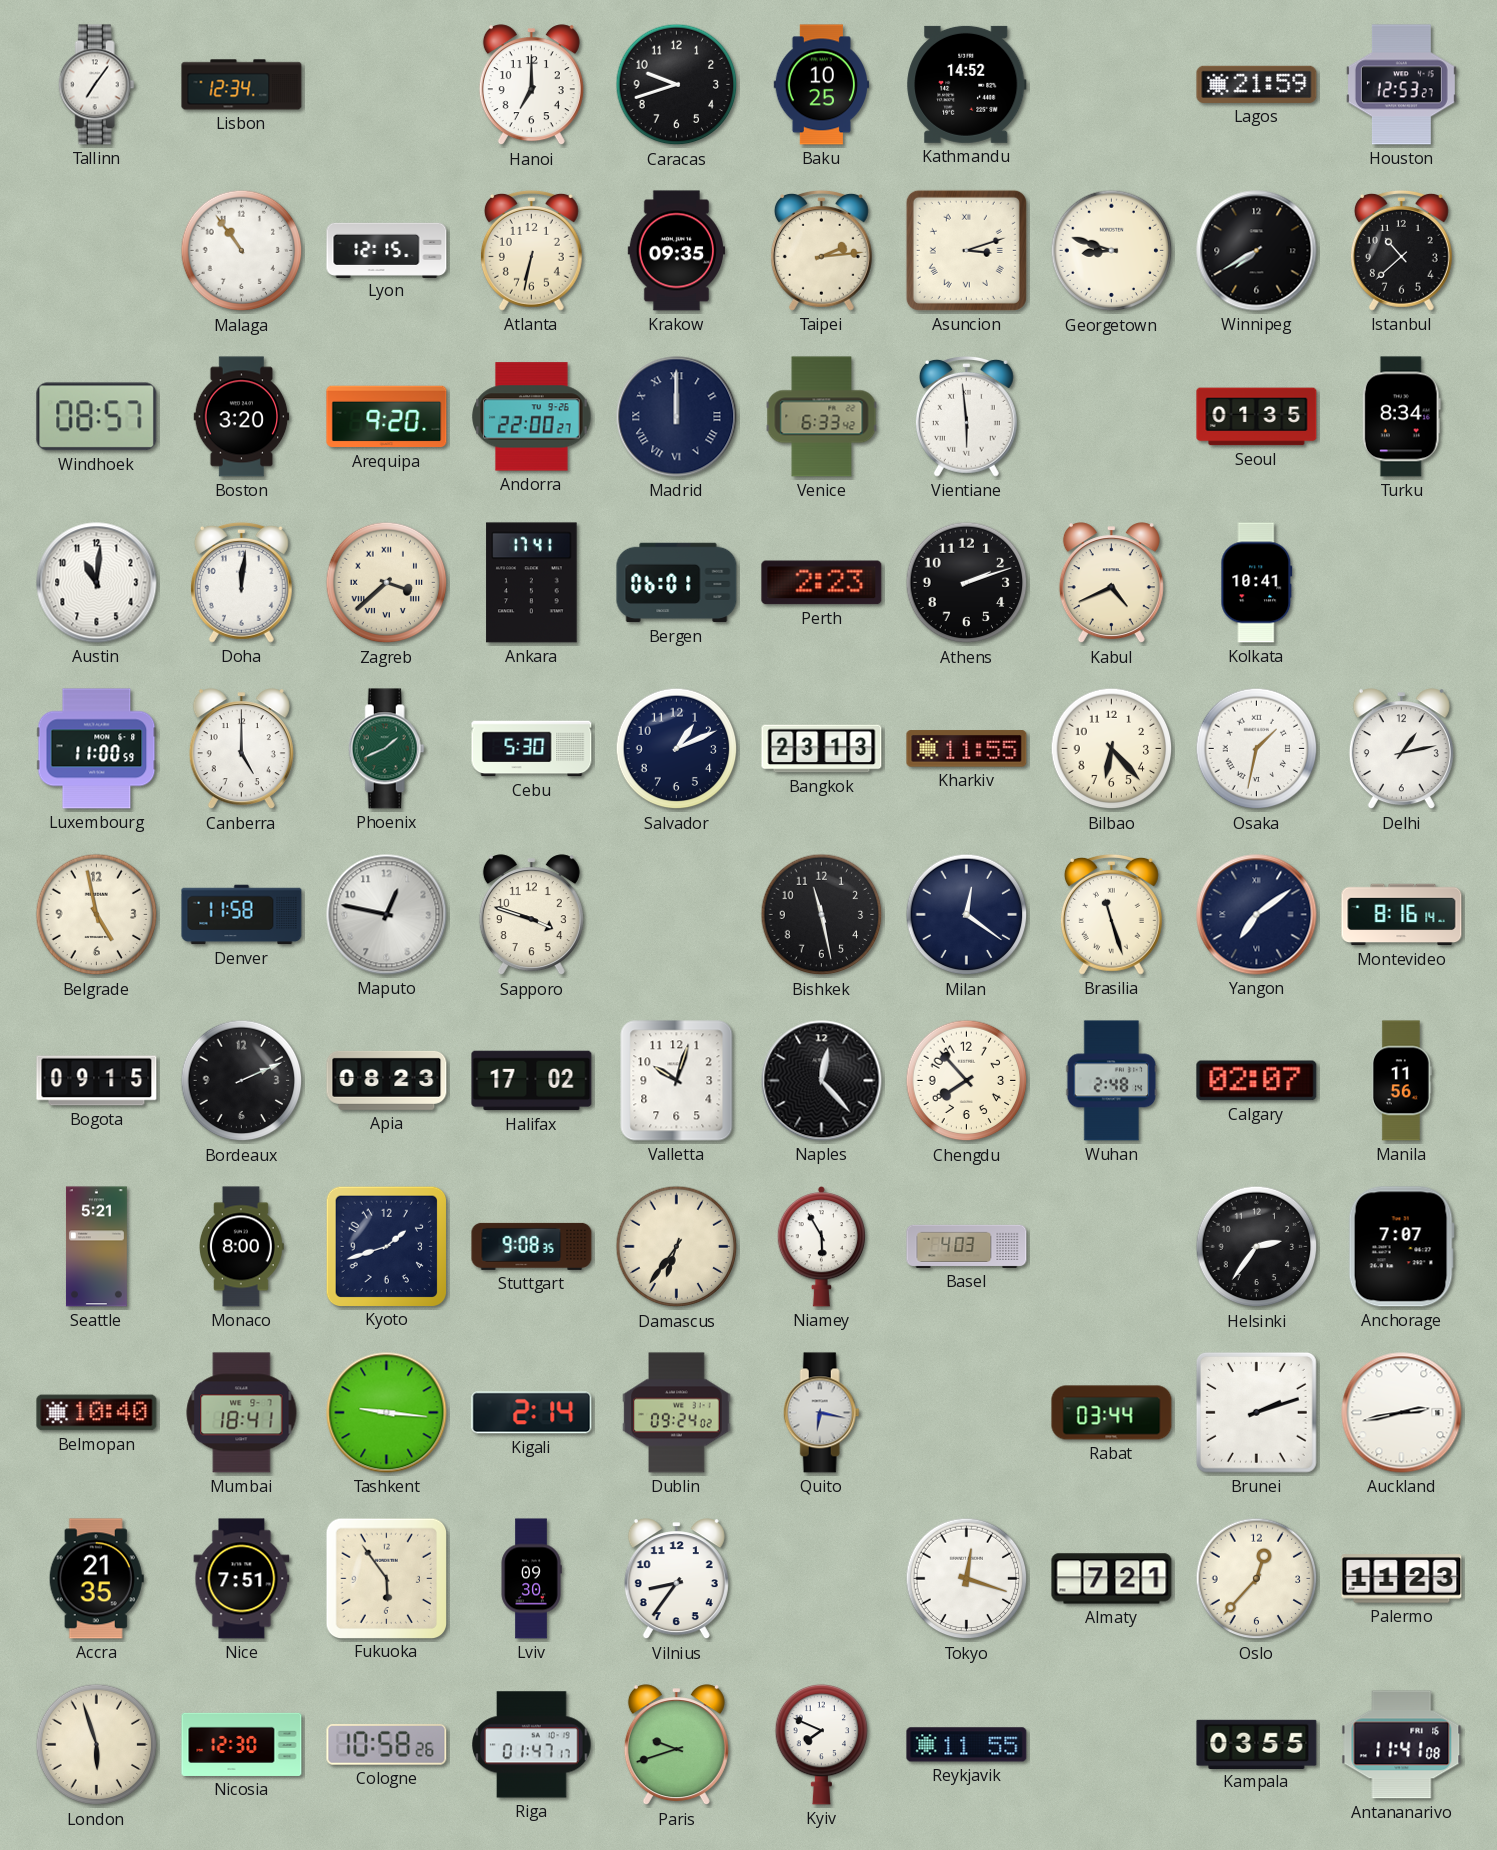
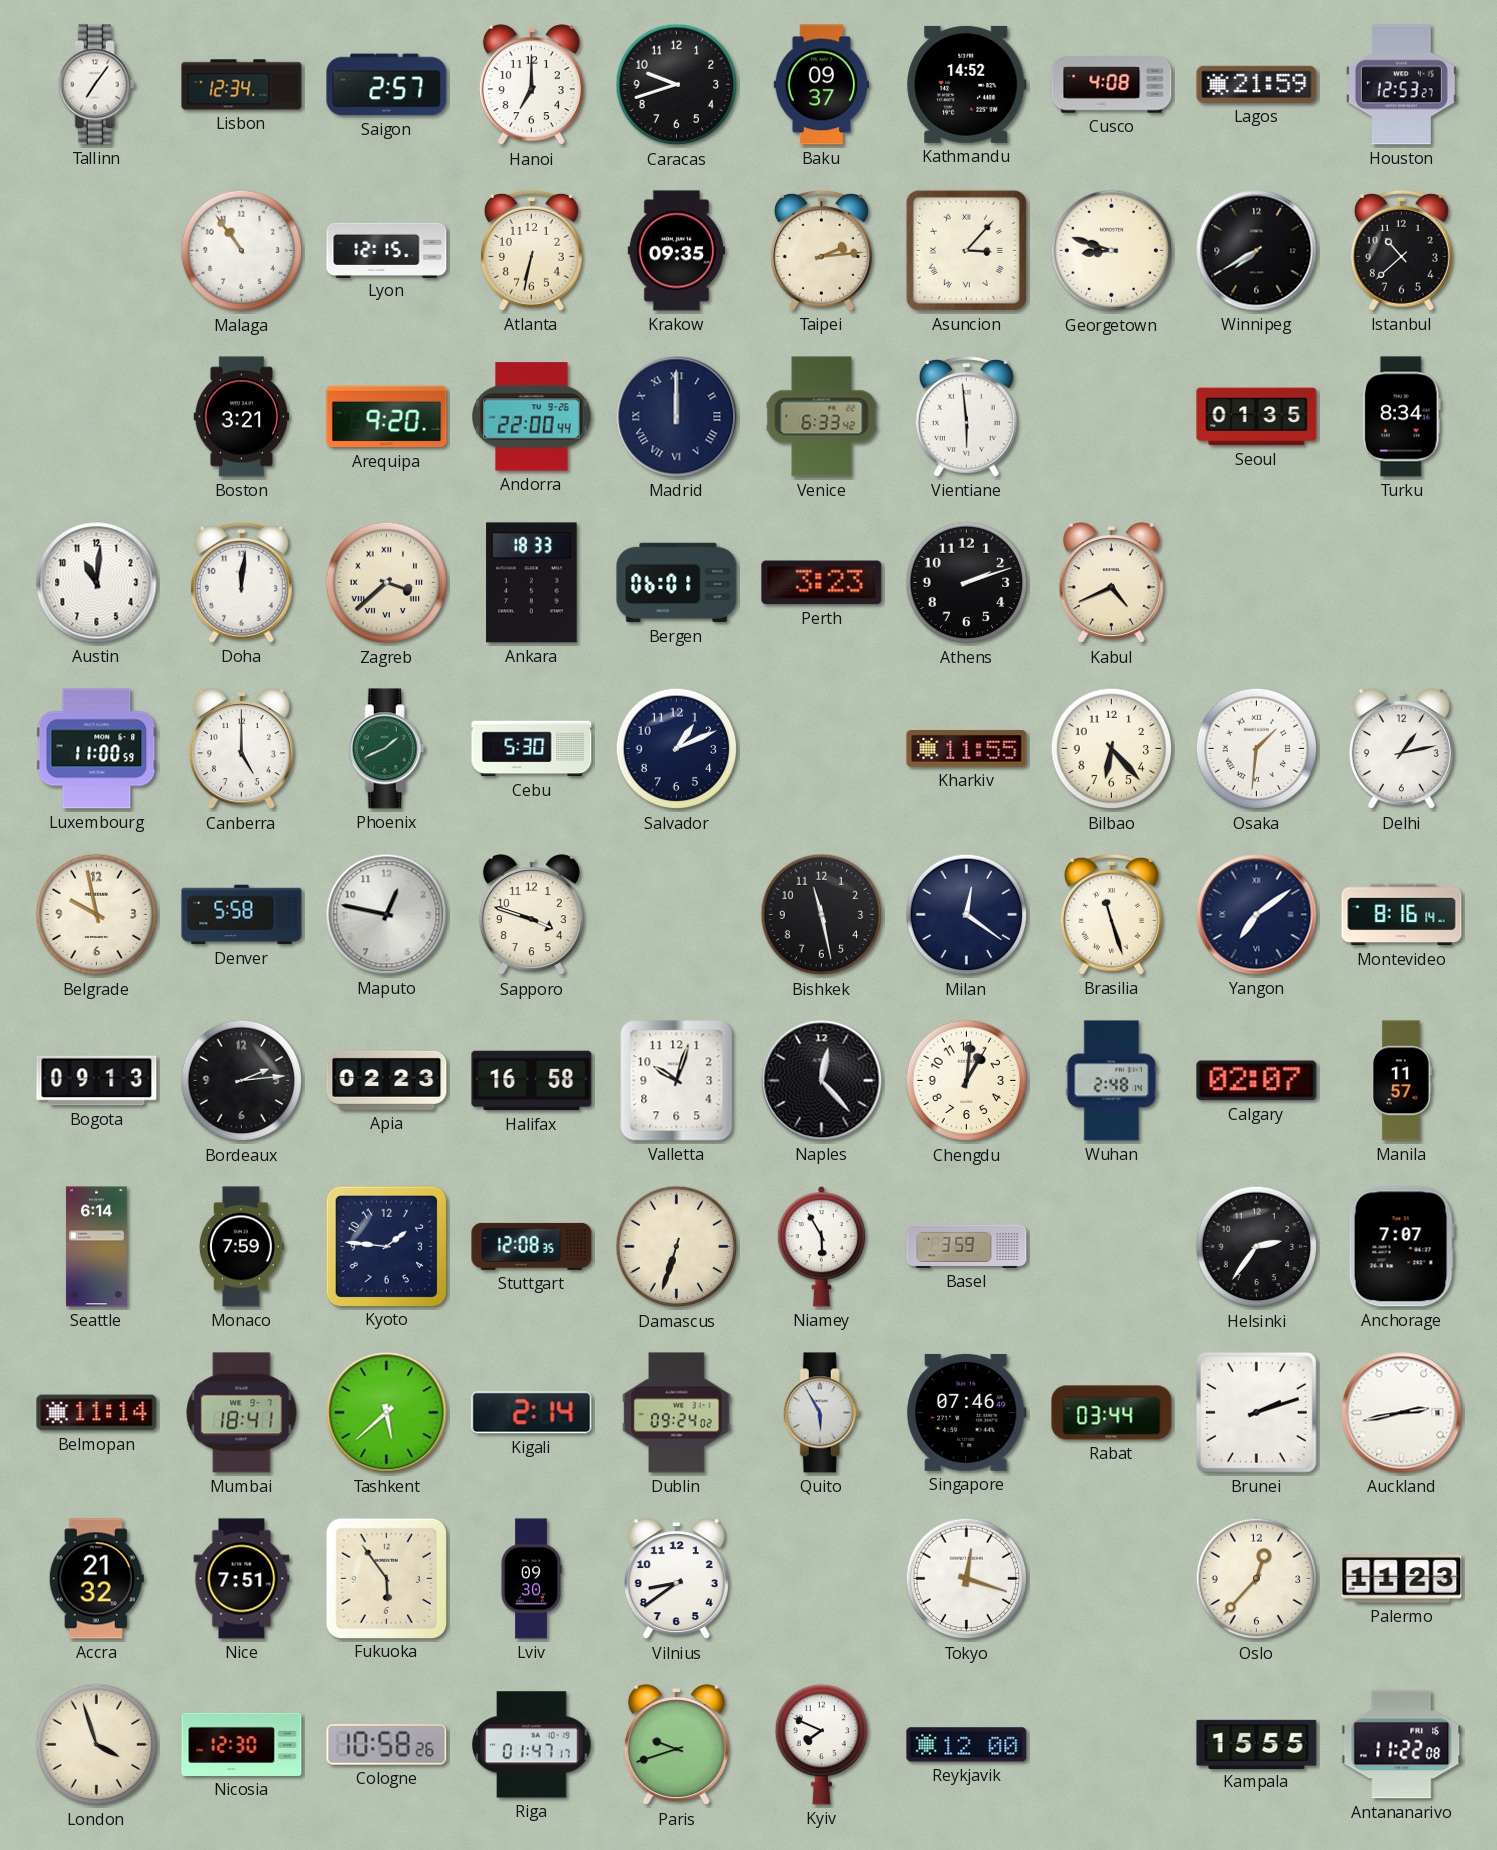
Saigon: none -> 2:57
Baku: 10:25 -> 09:37
Cusco: none -> 4:08
Asuncion: 3:12 -> 3:07
Windhoek: 08:57 -> none
Boston: 3:20 -> 3:21
Andorra: 22:00:27 -> 22:00:44
Ankara: 17:41 -> 18:33
Perth: 2:23 -> 3:23
Kolkata: 10:41 -> none
Bangkok: 23:13 -> none
Osaka: 1:32 -> 1:31
Belgrade: 4:58 -> 9:58
Denver: 11:58 -> 5:58
Bogota: 09:15 -> 09:13
Bordeaux: 2:11 -> 2:14
Apia: 08:23 -> 02:23
Halifax: 17:02 -> 16:58
Chengdu: 7:53 -> 1:01
Manila: 11:56 -> 11:57
Seattle: 5:21 -> 6:14
Monaco: 8:00 -> 7:59
Kyoto: 1:42 -> 1:46
Stuttgart: 9:08 -> 12:08
Damascus: 6:36 -> 6:33
Basel: 4:03 -> 3:59
Belmopan: 10:40 -> 11:14
Tashkent: 9:16 -> 5:38
Quito: 6:17 -> 5:55
Singapore: none -> 07:46
Accra: 21:35 -> 21:32
Vilnius: 8:36 -> 8:39
Almaty: 7:21 -> none
London: 5:57 -> 3:57
Reykjavik: 11:55 -> 12:00
Kampala: 03:55 -> 15:55
Antananarivo: 11:41 -> 11:22
